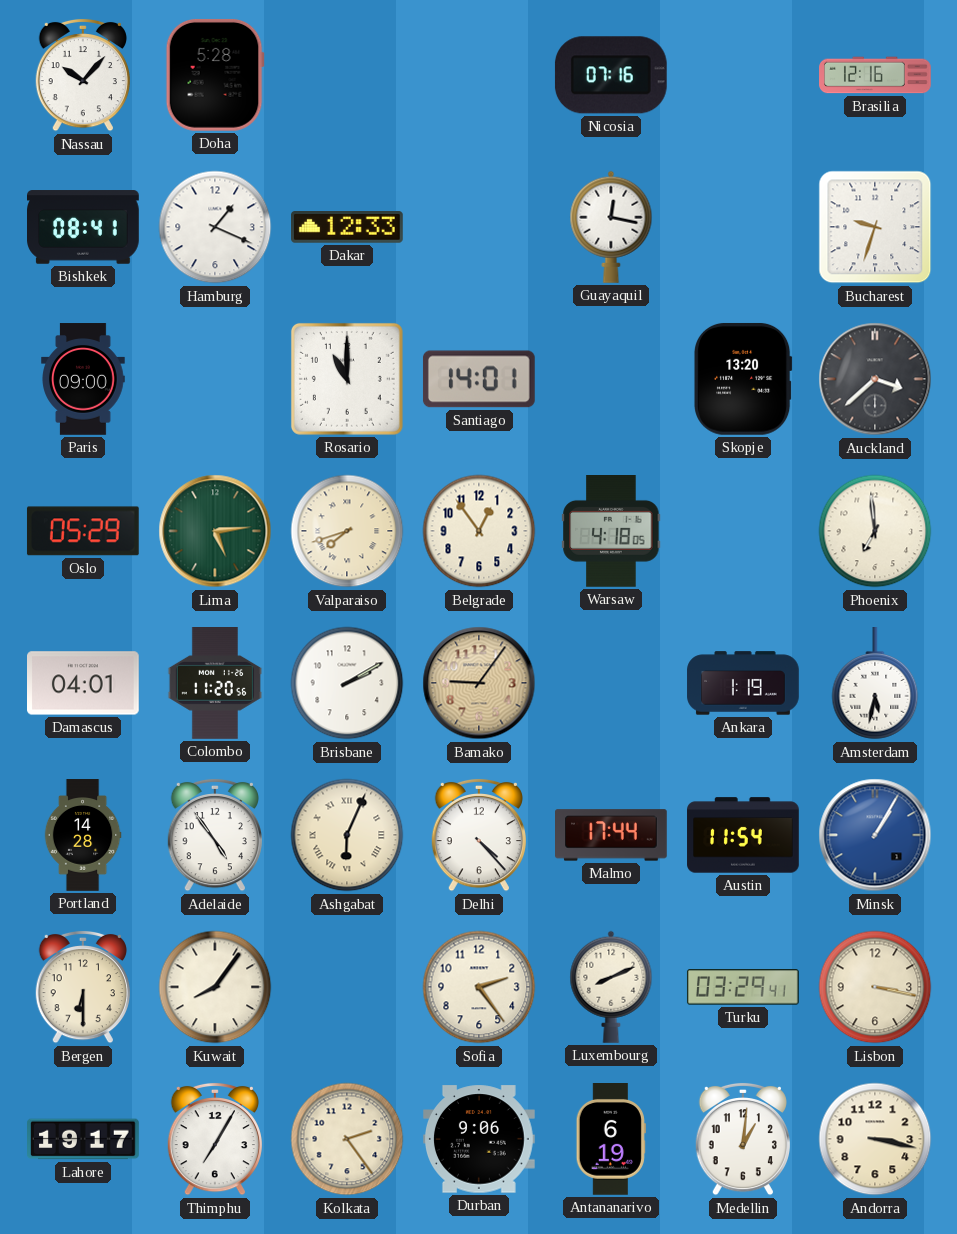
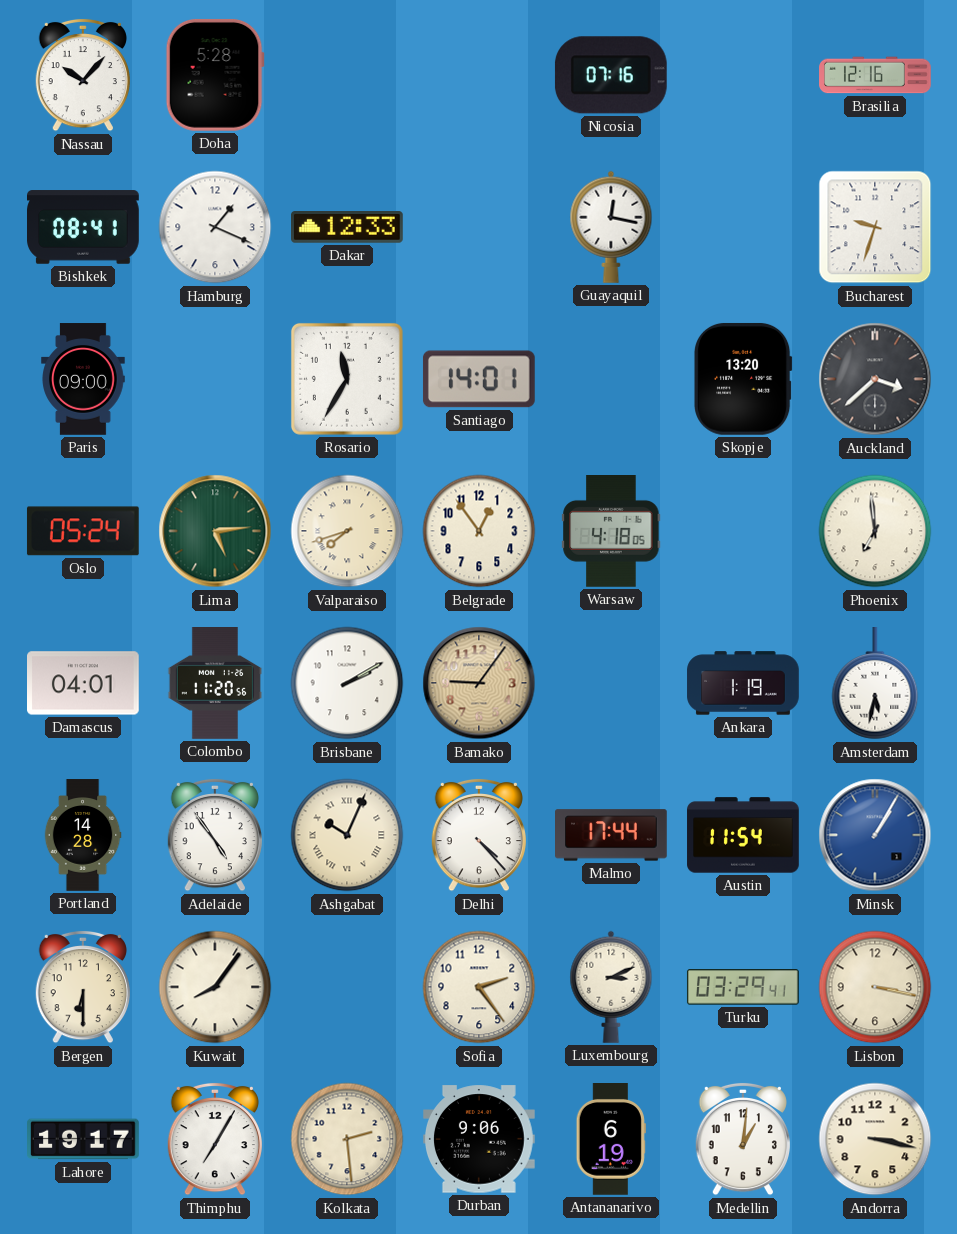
Rosario: 11:00 -> 11:35
Oslo: 05:29 -> 05:24
Ashgabat: 6:04 -> 10:04
Luxembourg: 8:11 -> 3:11
Kolkata: 2:24 -> 2:29
